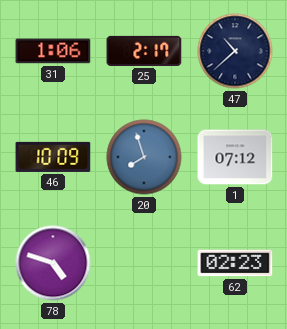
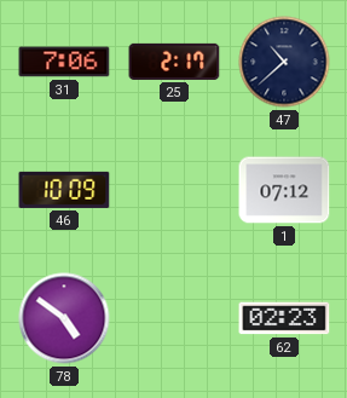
31: 1:06 -> 7:06
20: 7:57 -> none
78: 4:48 -> 4:51
